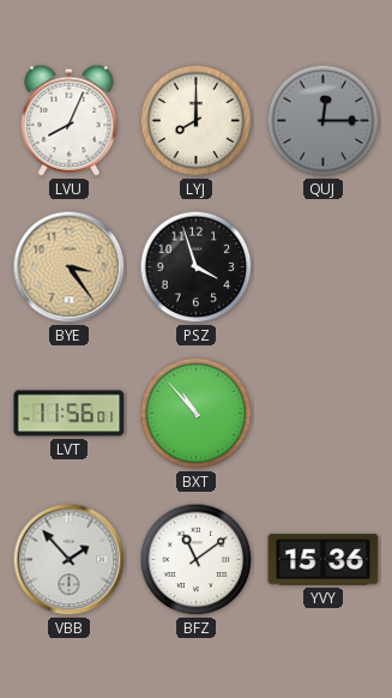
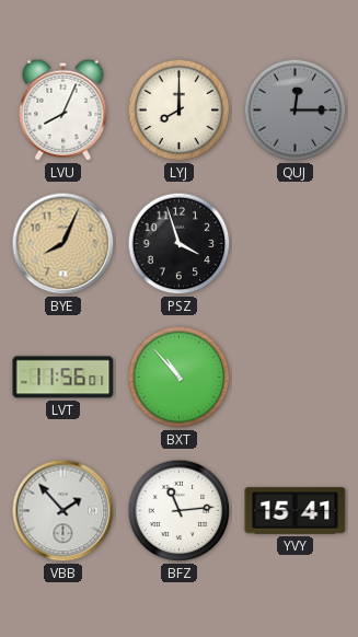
BYE: 3:24 -> 8:04
BFZ: 11:09 -> 11:14
YVY: 15:36 -> 15:41
